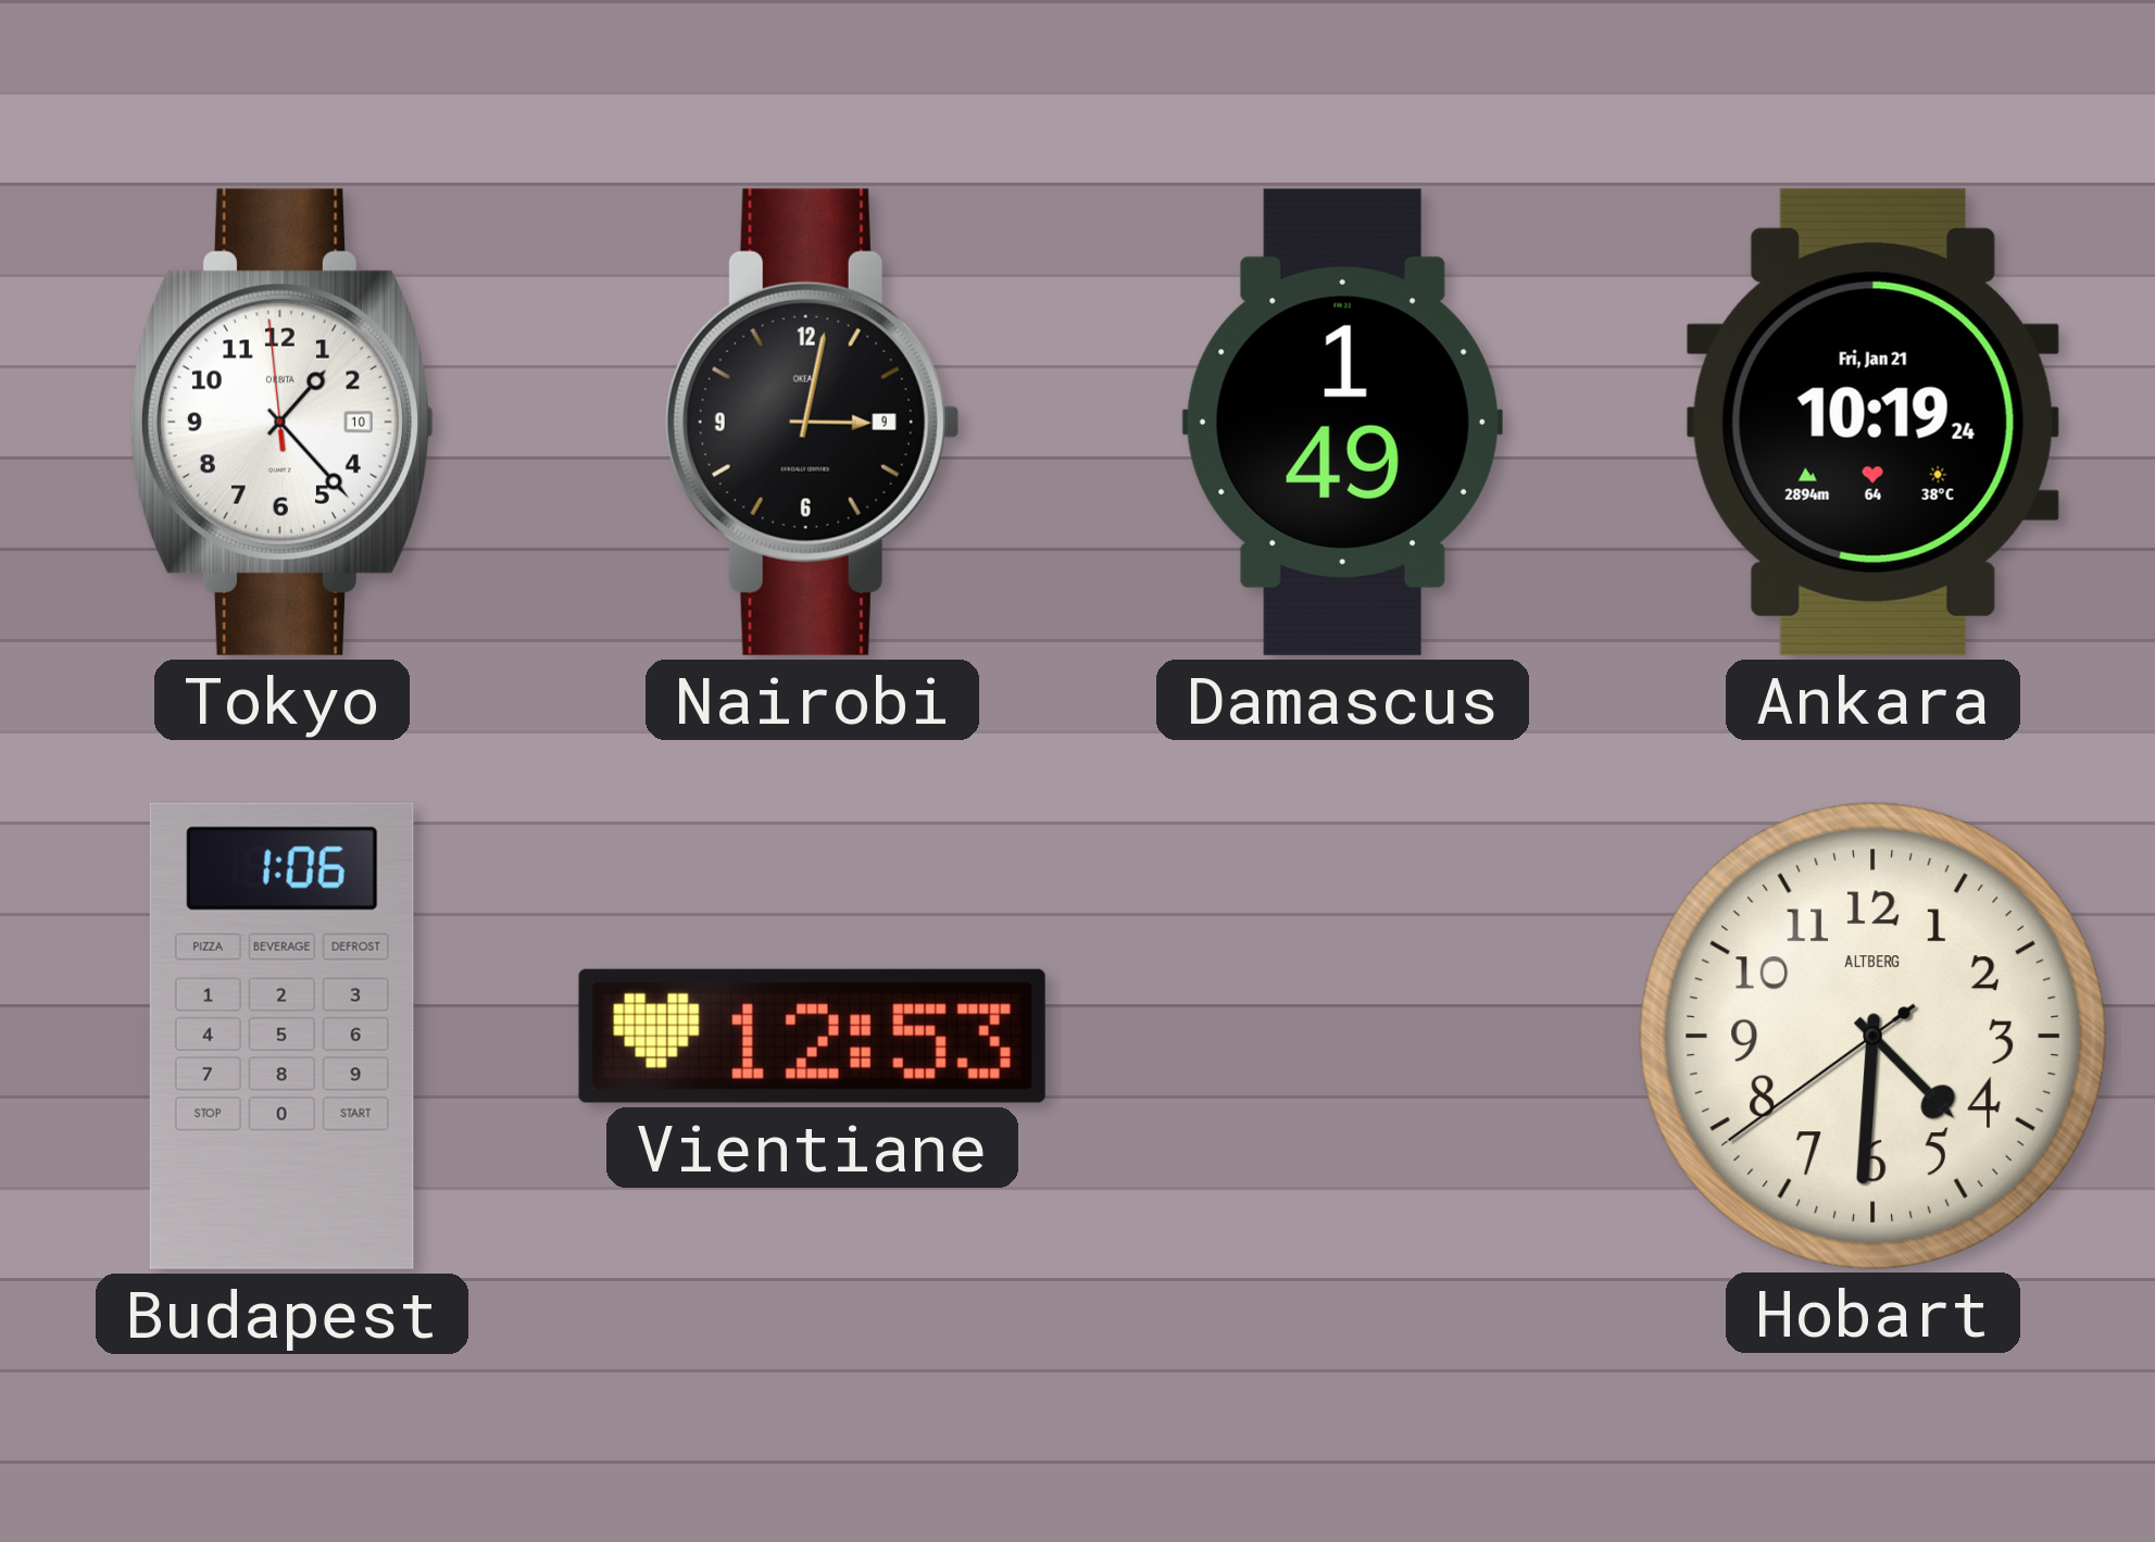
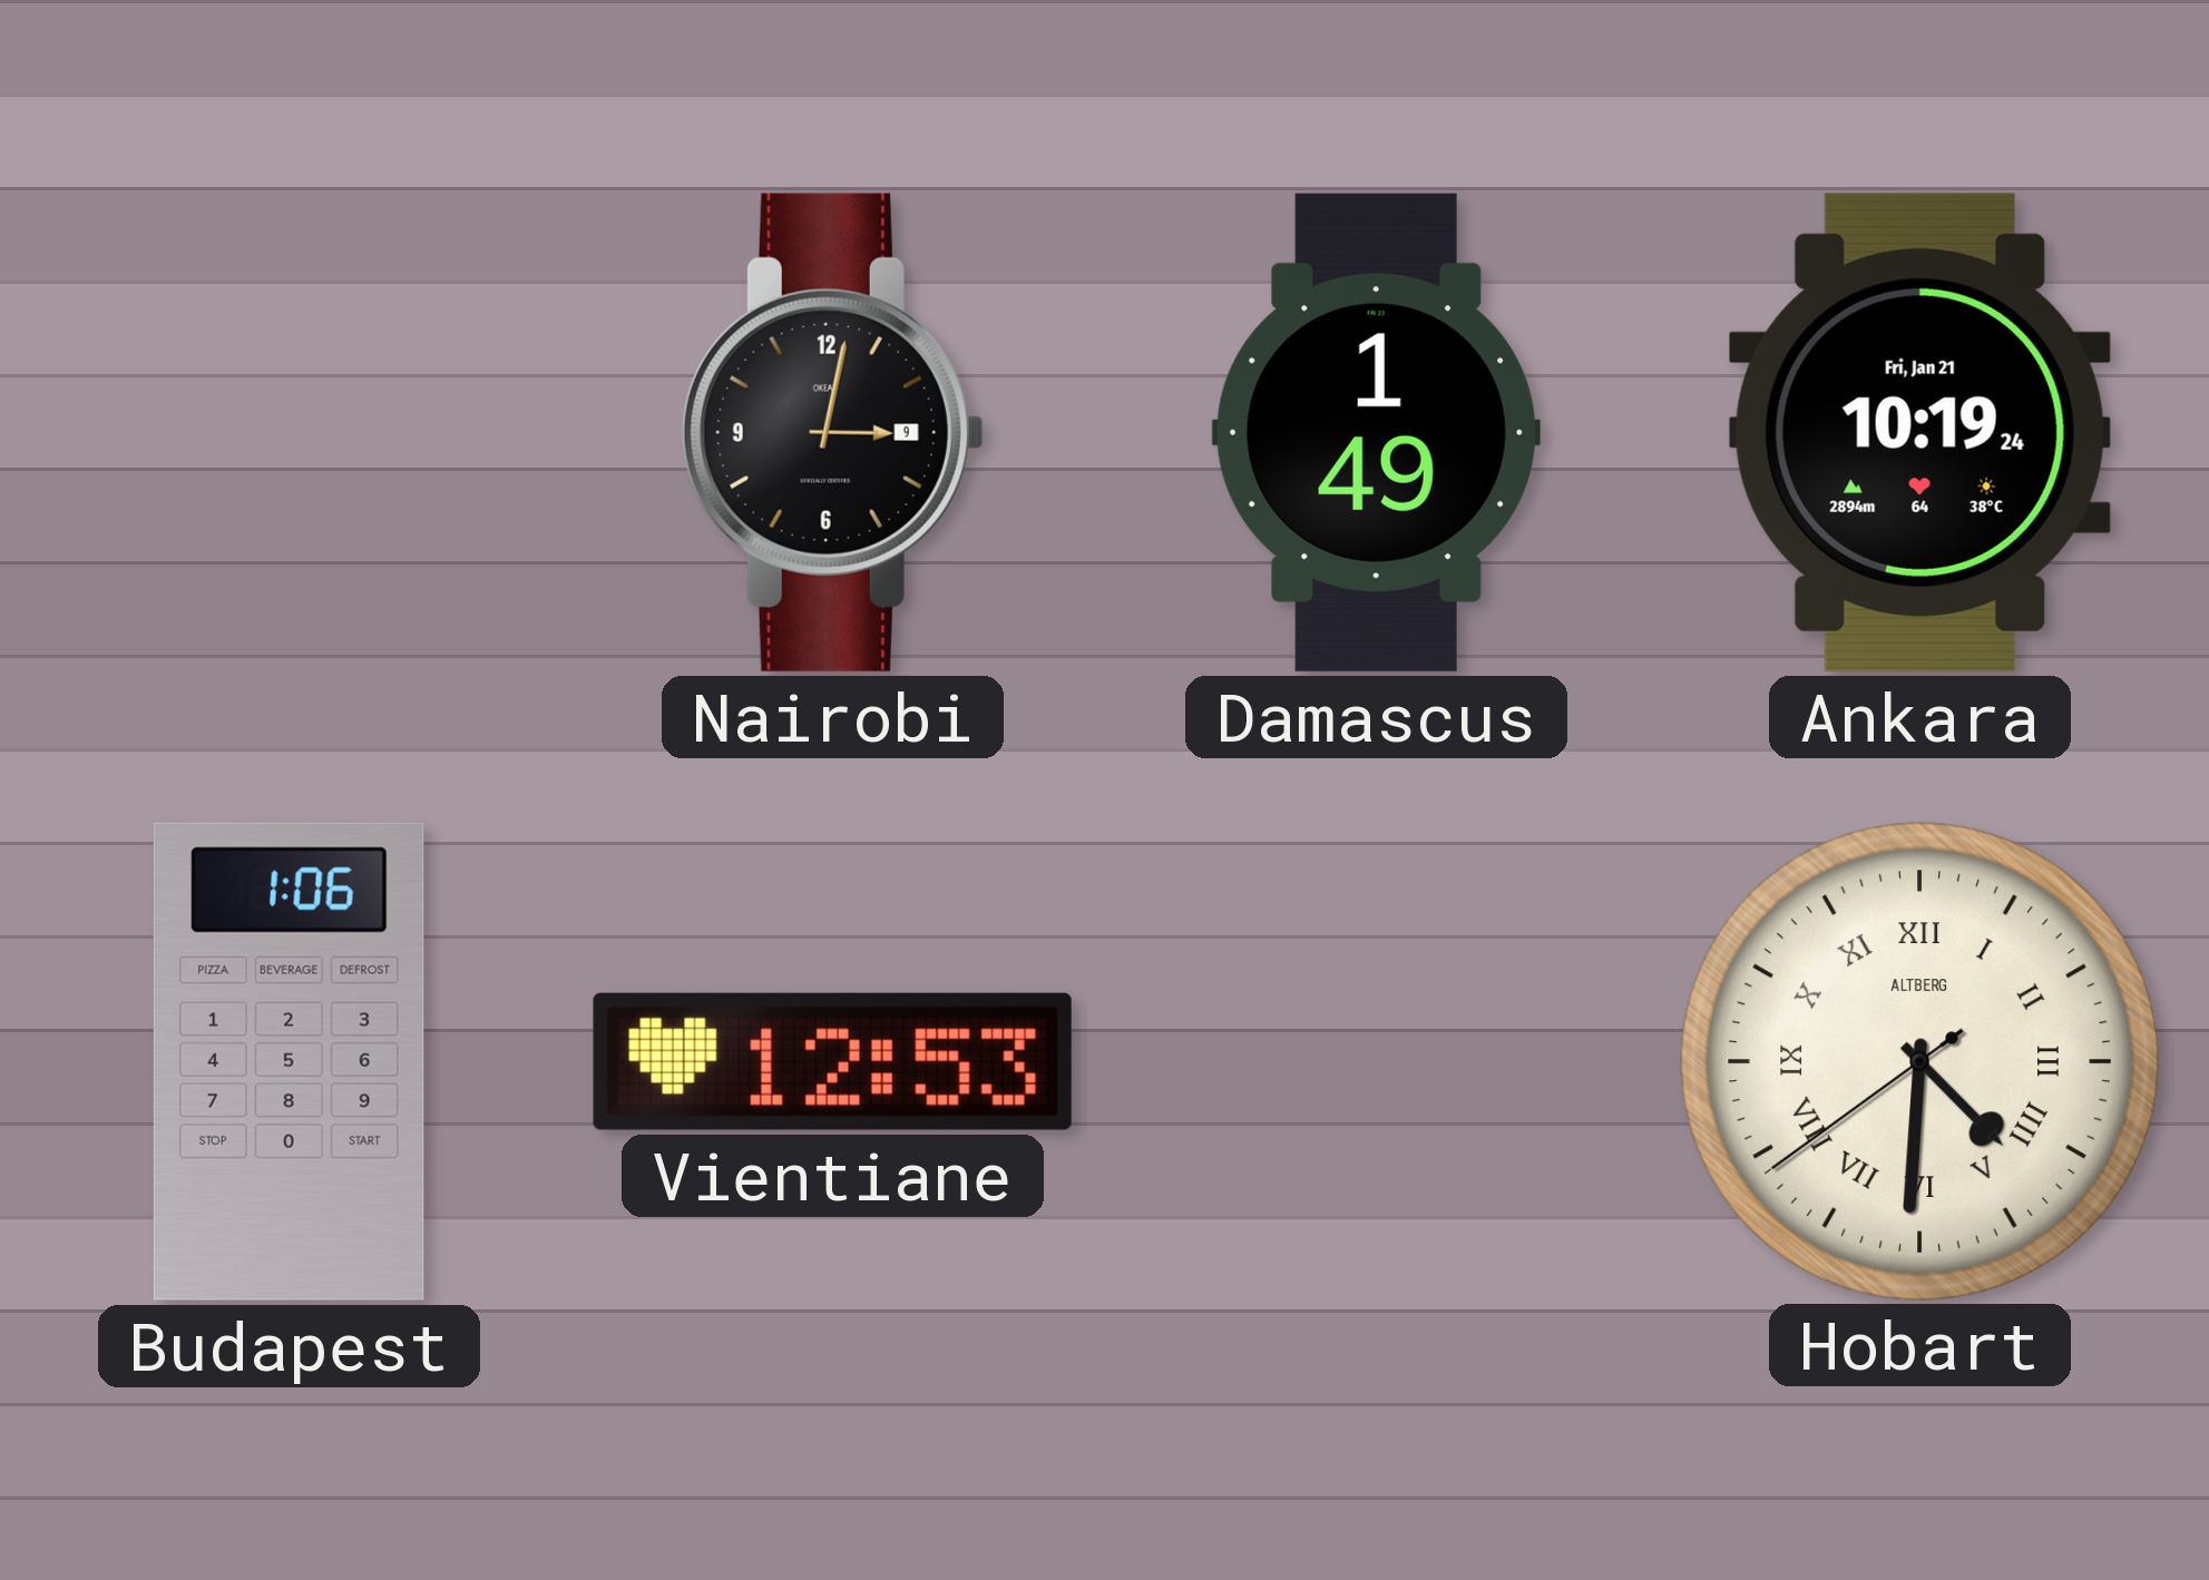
Tokyo: 1:22 -> none
Hobart numerals: Arabic -> Roman
